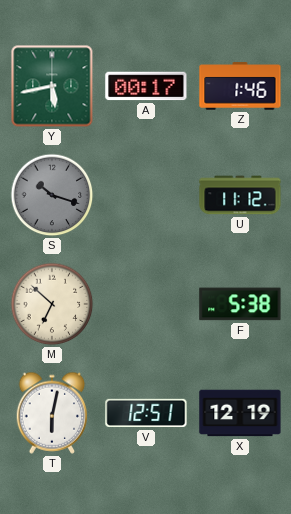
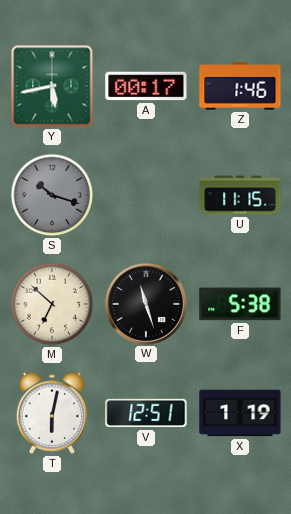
U: 11:12 -> 11:15
W: none -> 11:27
X: 12:19 -> 1:19
